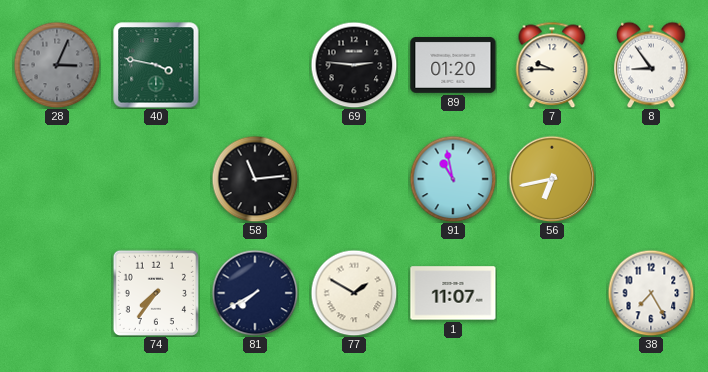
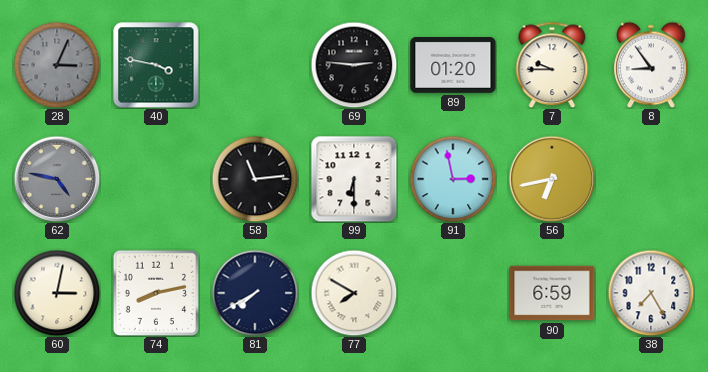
62: none -> 4:47
99: none -> 6:30
91: 10:58 -> 2:58
60: none -> 3:02
74: 7:36 -> 8:13
77: 1:50 -> 7:50
1: 11:07 -> none
90: none -> 6:59
